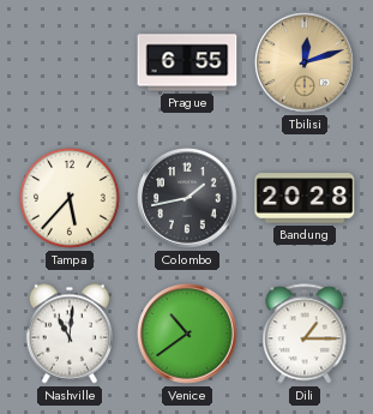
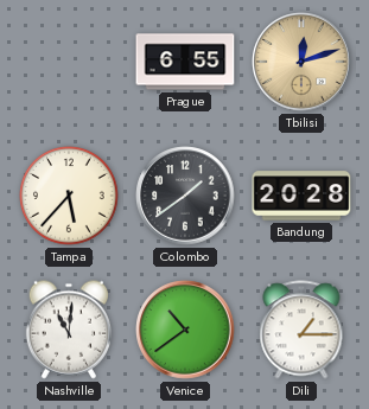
Colombo: 1:43 -> 1:39
